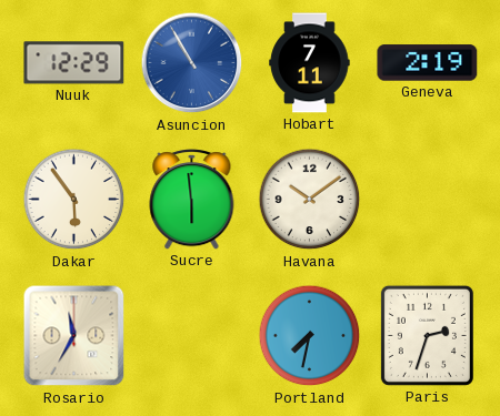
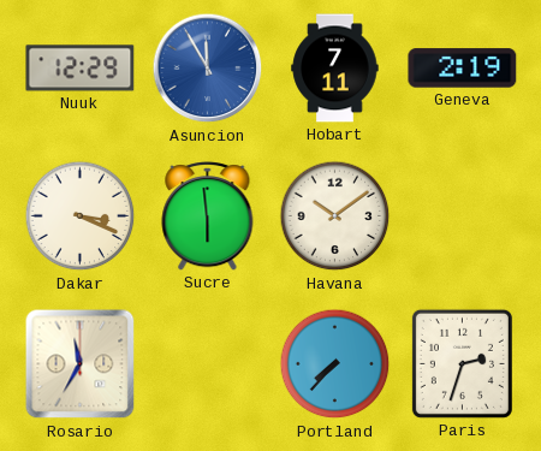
Asuncion: 10:55 -> 11:55
Dakar: 5:54 -> 3:19
Portland: 7:32 -> 7:37
